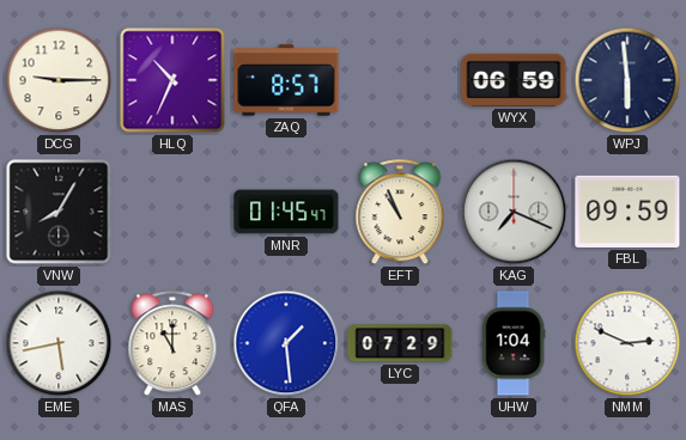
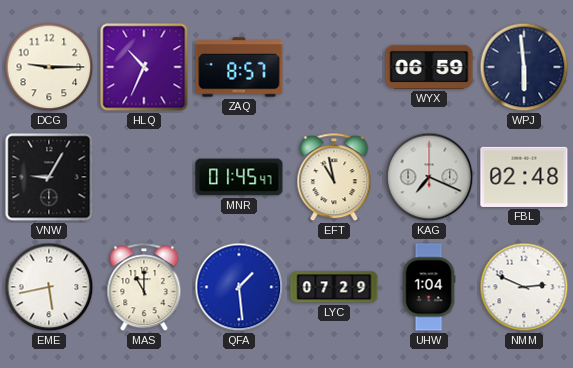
VNW: 8:05 -> 9:05
EFT: 10:56 -> 10:58
FBL: 09:59 -> 02:48
